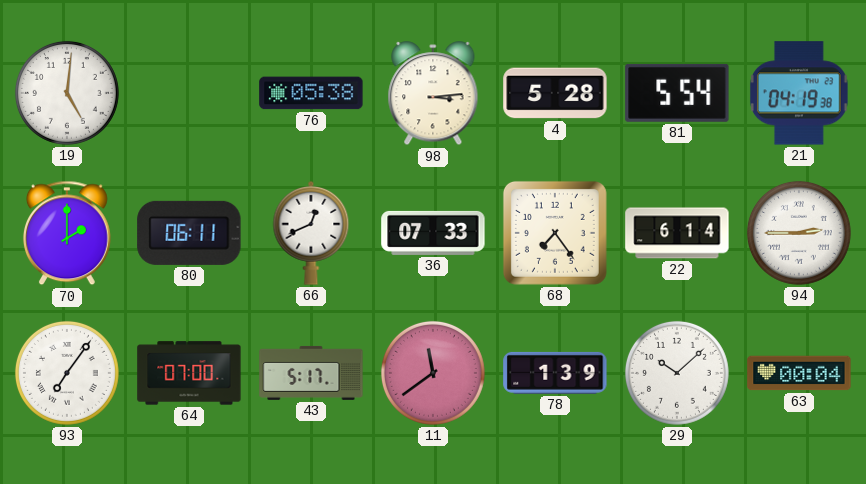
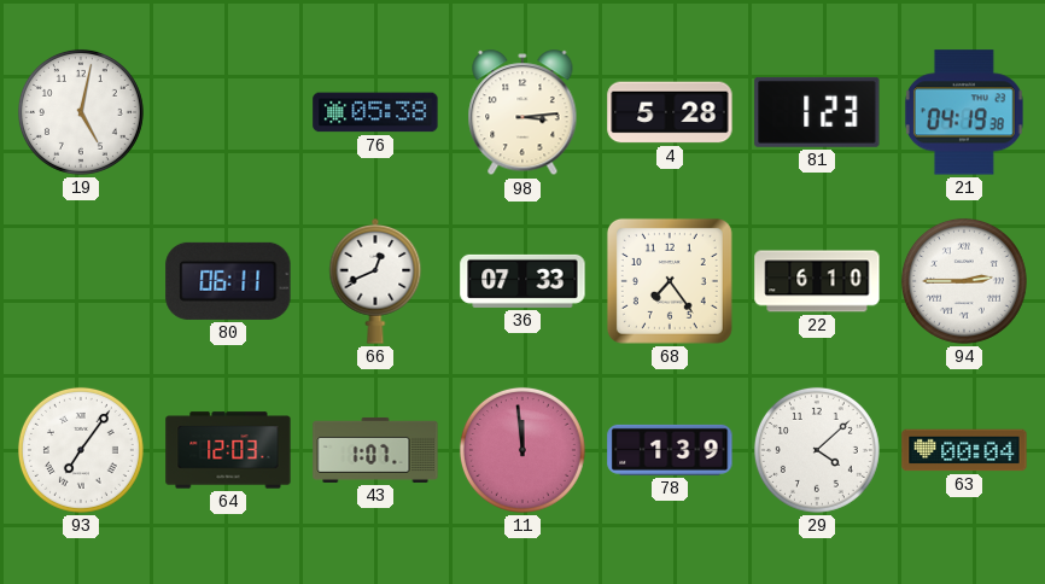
19: 5:01 -> 5:02
81: 5:54 -> 1:23
70: 2:00 -> none
22: 6:14 -> 6:10
64: 07:00 -> 12:03
43: 5:17 -> 1:07
11: 11:39 -> 11:59
29: 10:08 -> 4:08
